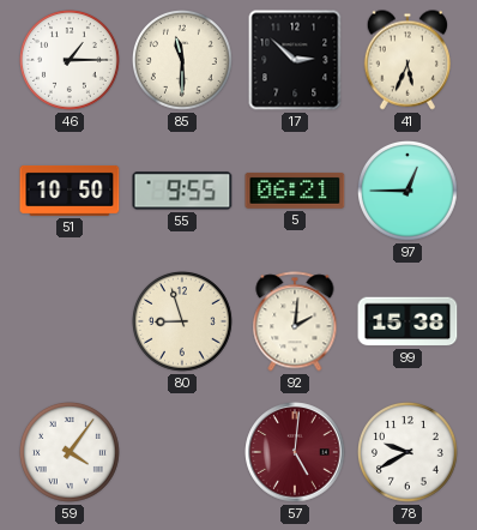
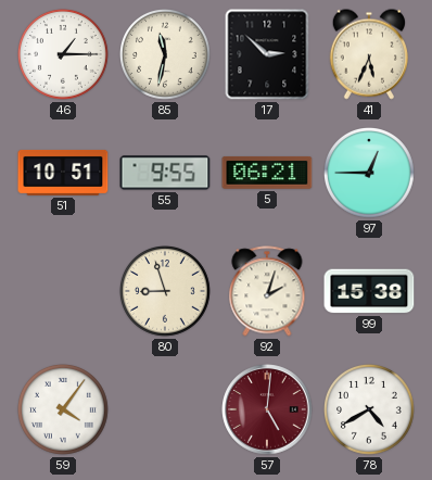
85: 11:30 -> 11:32
51: 10:50 -> 10:51
92: 2:01 -> 2:03
78: 9:40 -> 4:40
